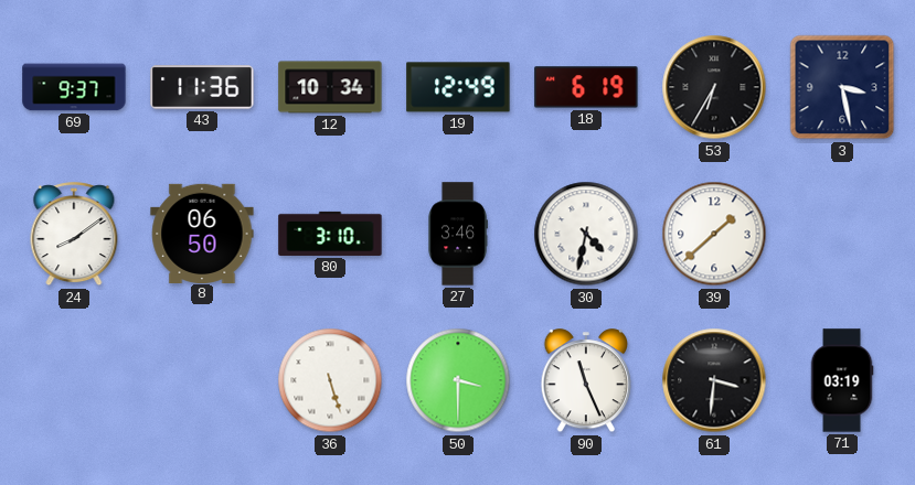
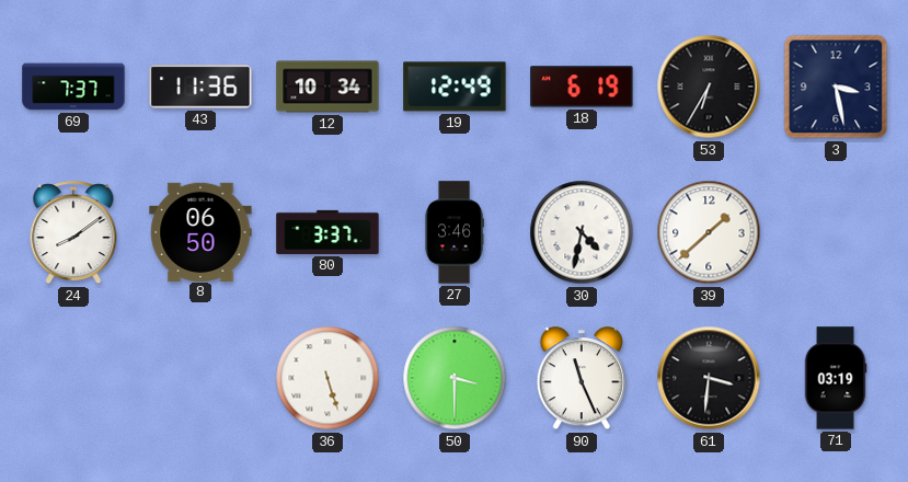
69: 9:37 -> 7:37
80: 3:10 -> 3:37
